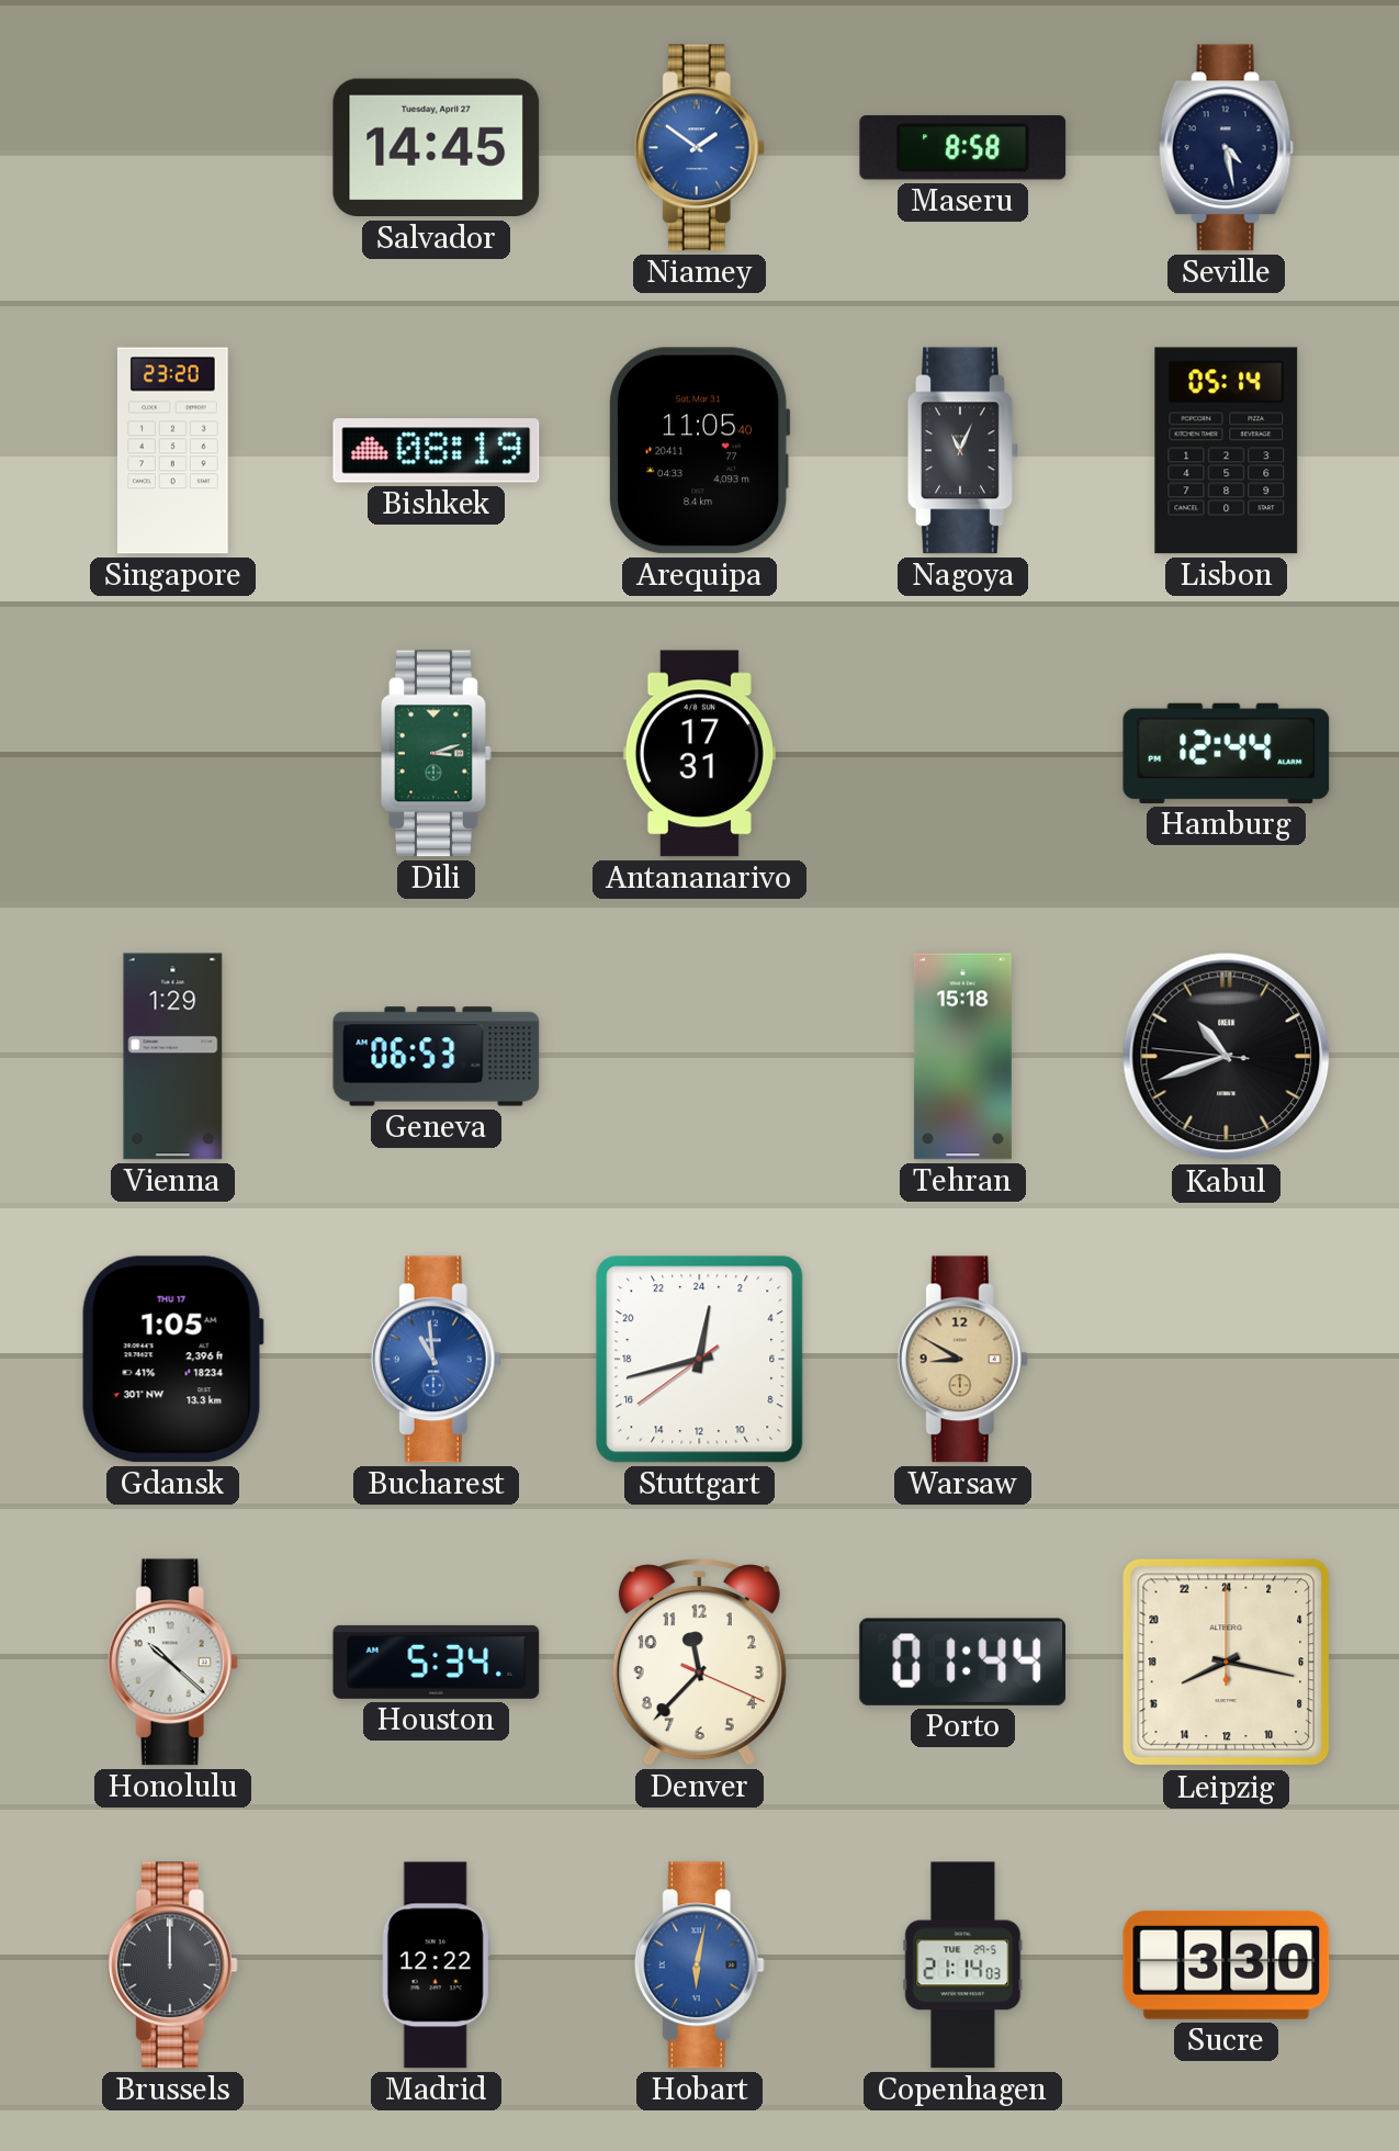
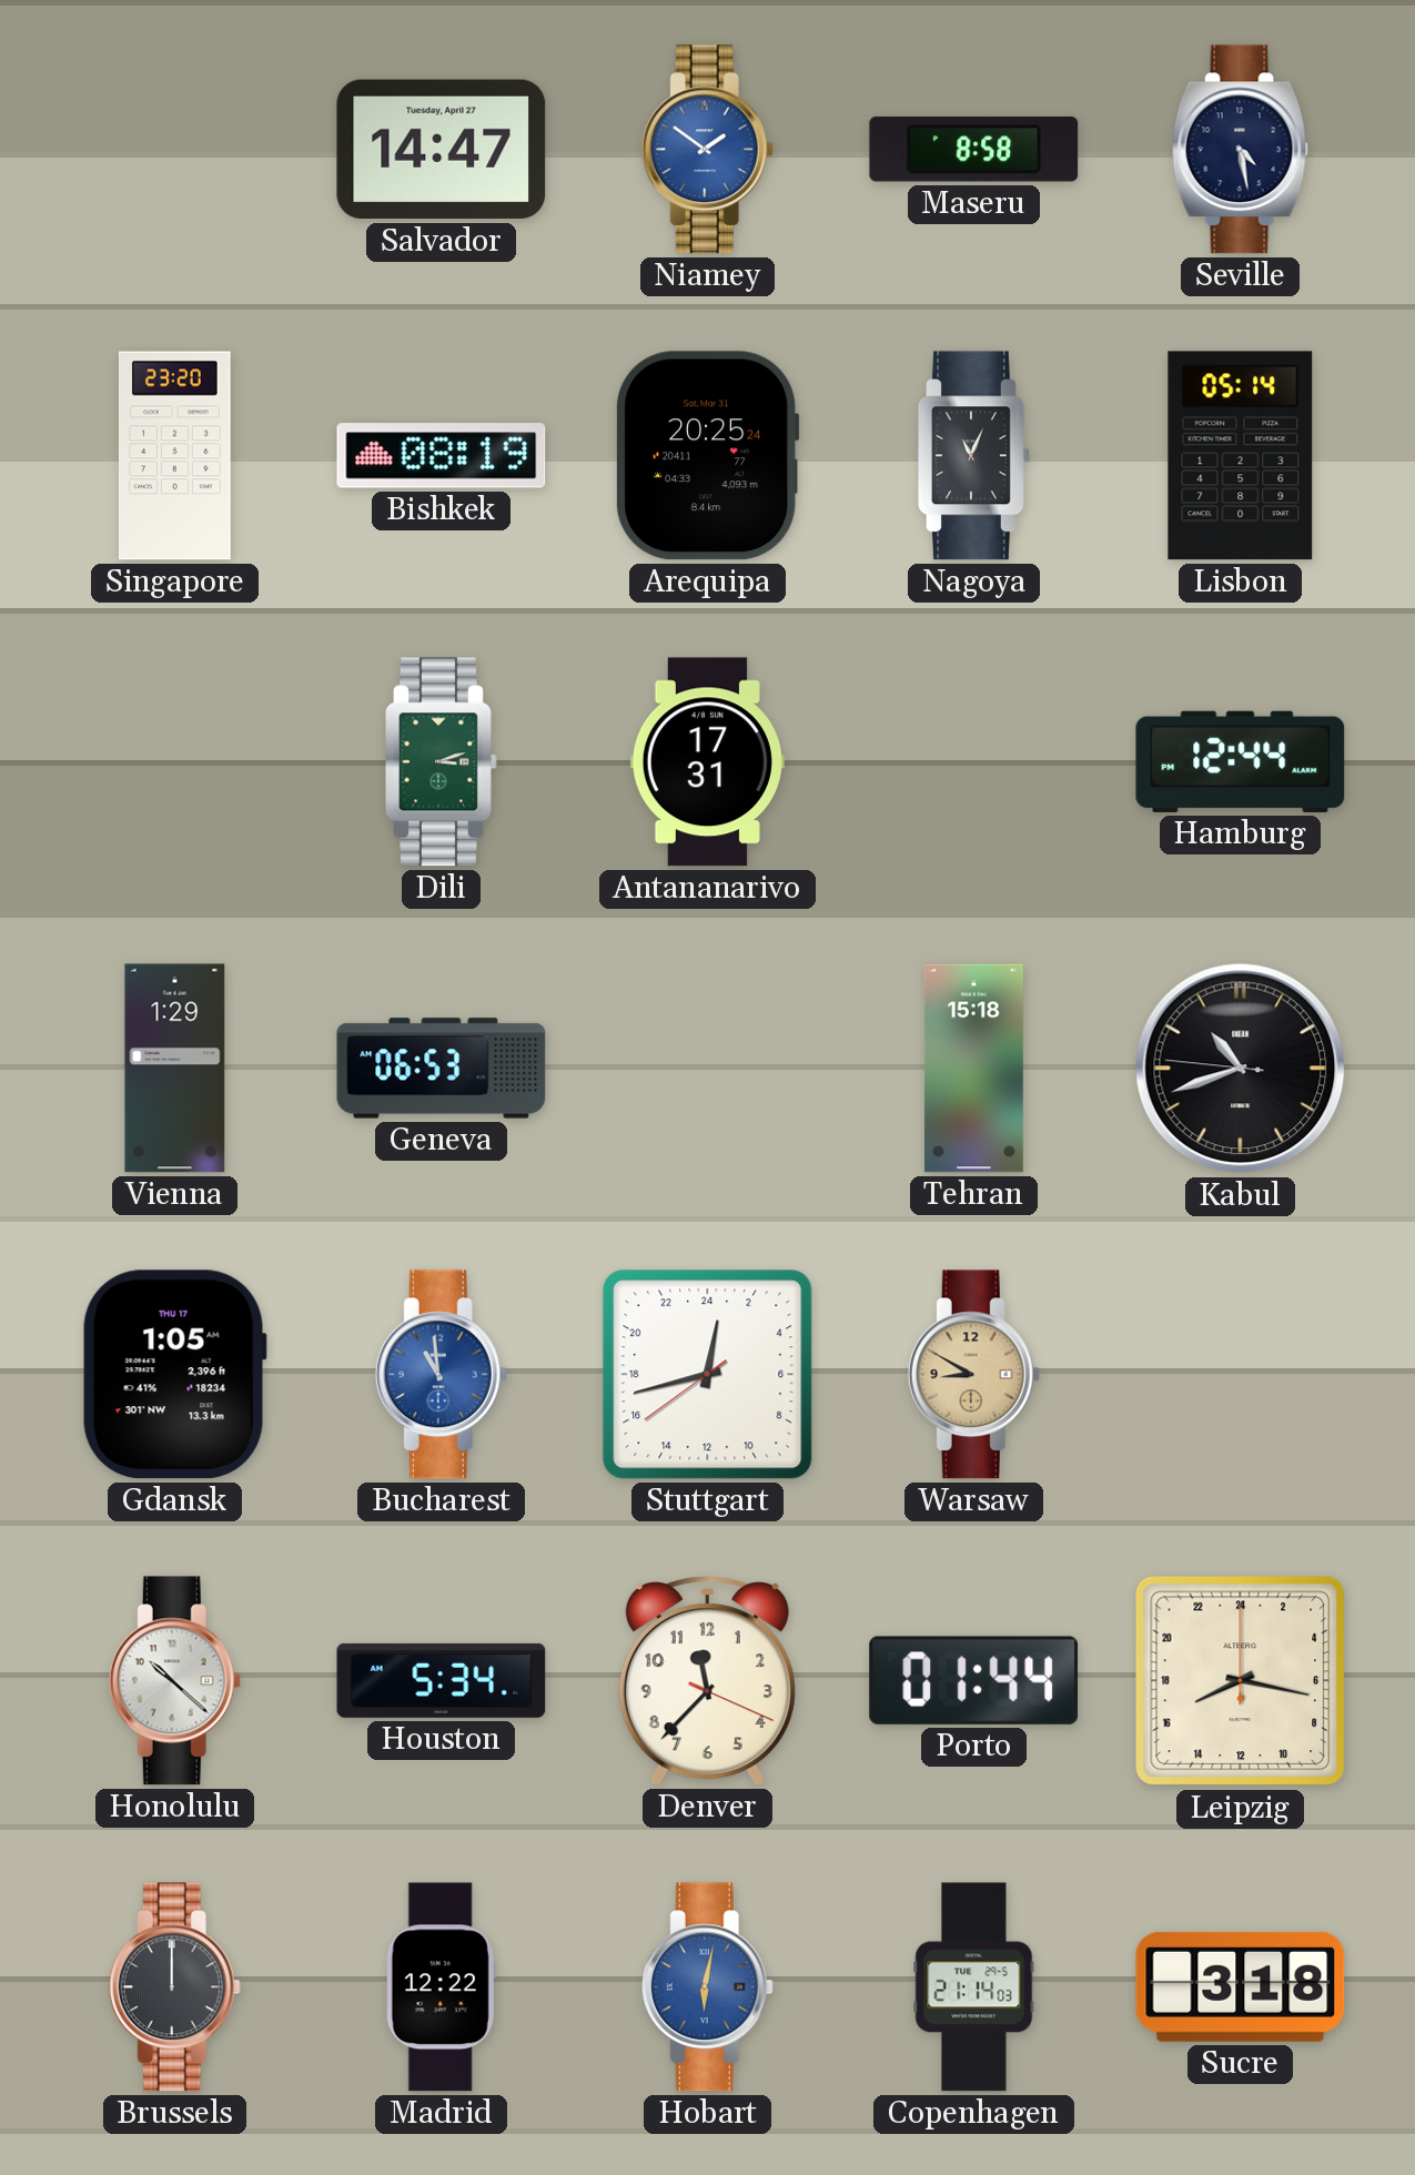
Salvador: 14:45 -> 14:47
Arequipa: 11:05 -> 20:25
Sucre: 3:30 -> 3:18
